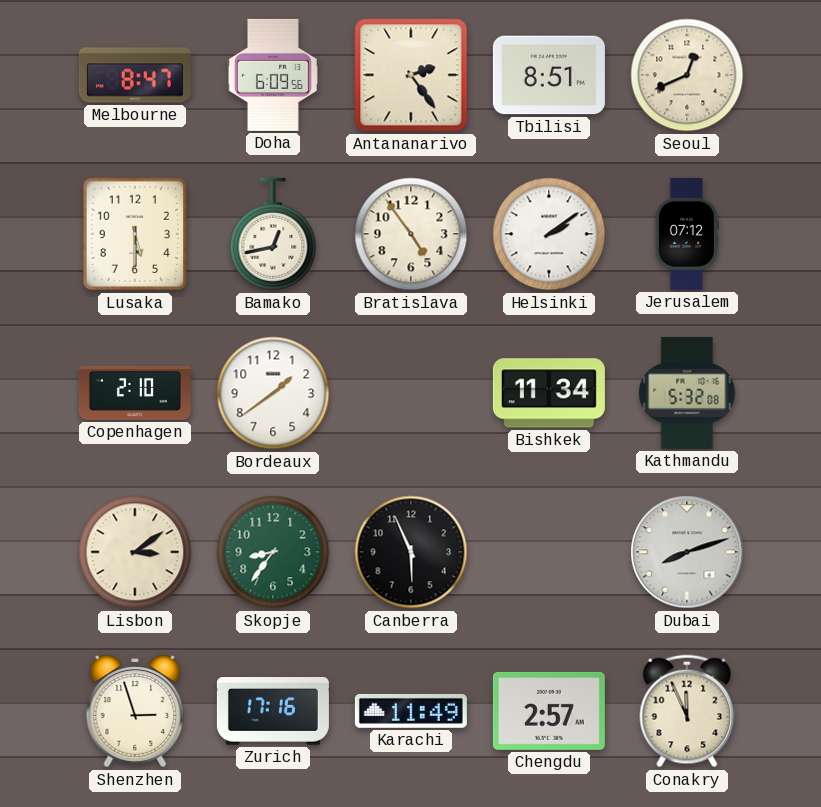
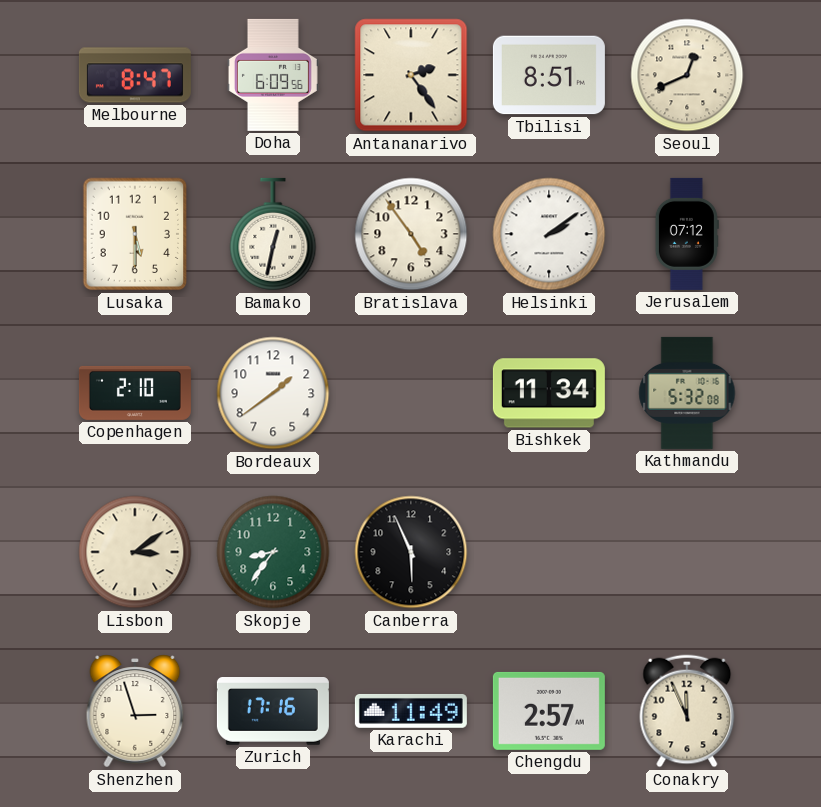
Bamako: 12:43 -> 12:32
Dubai: 8:12 -> none
